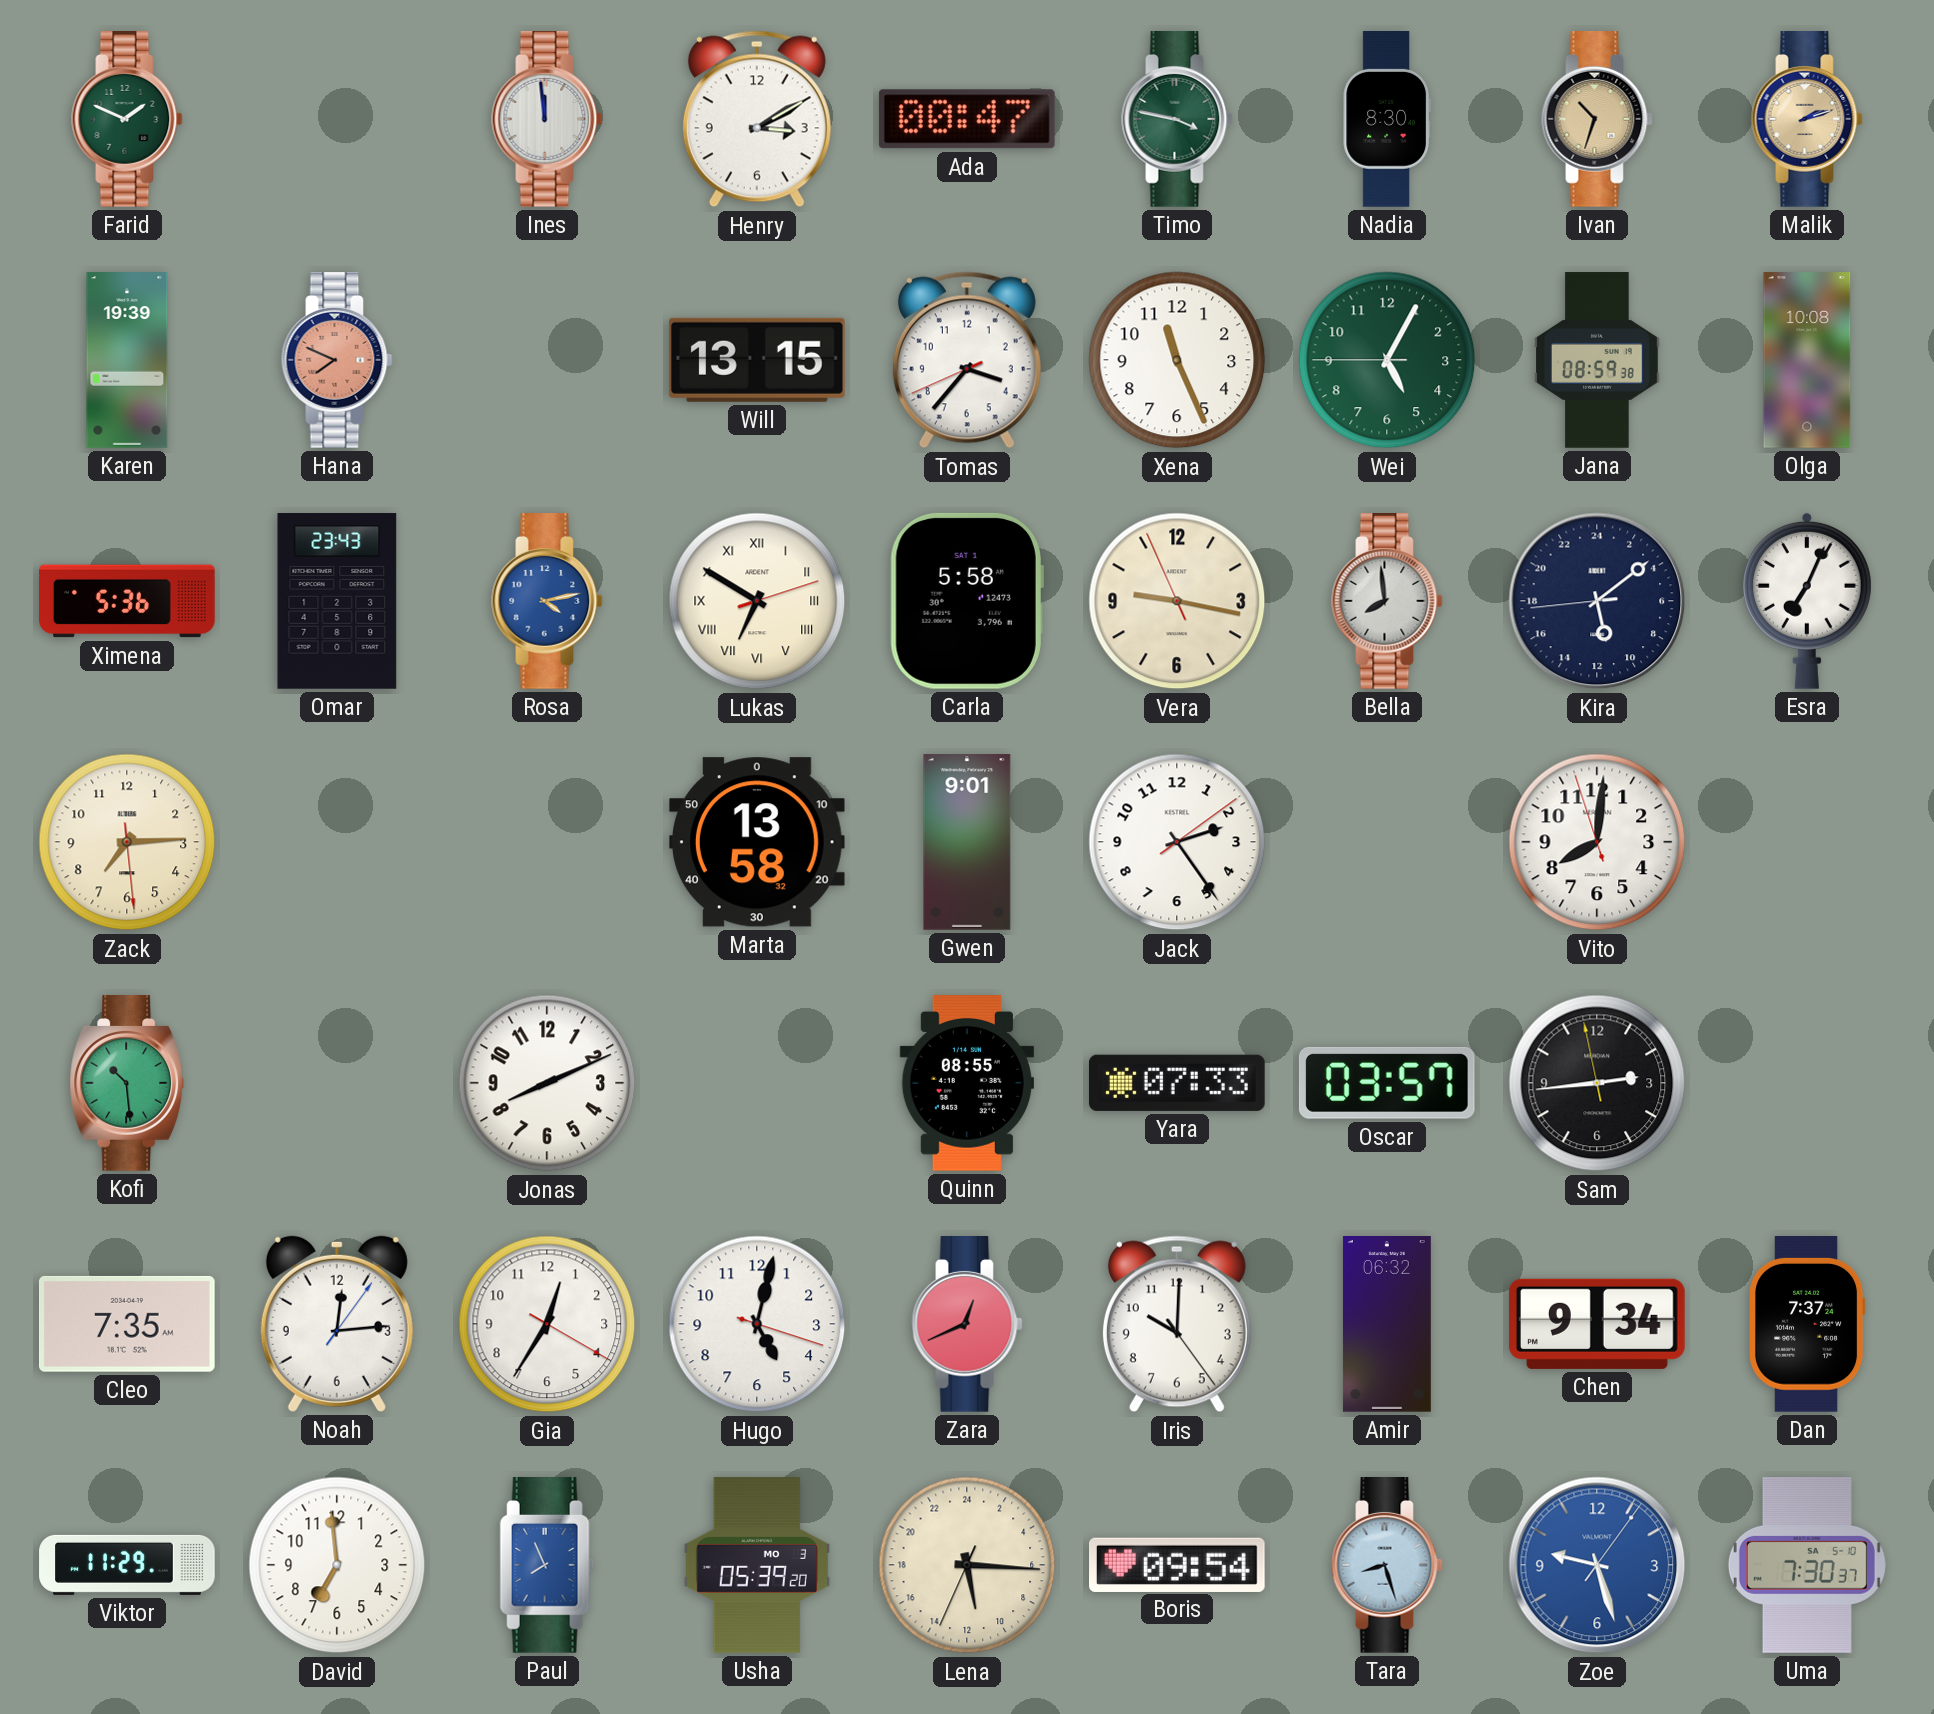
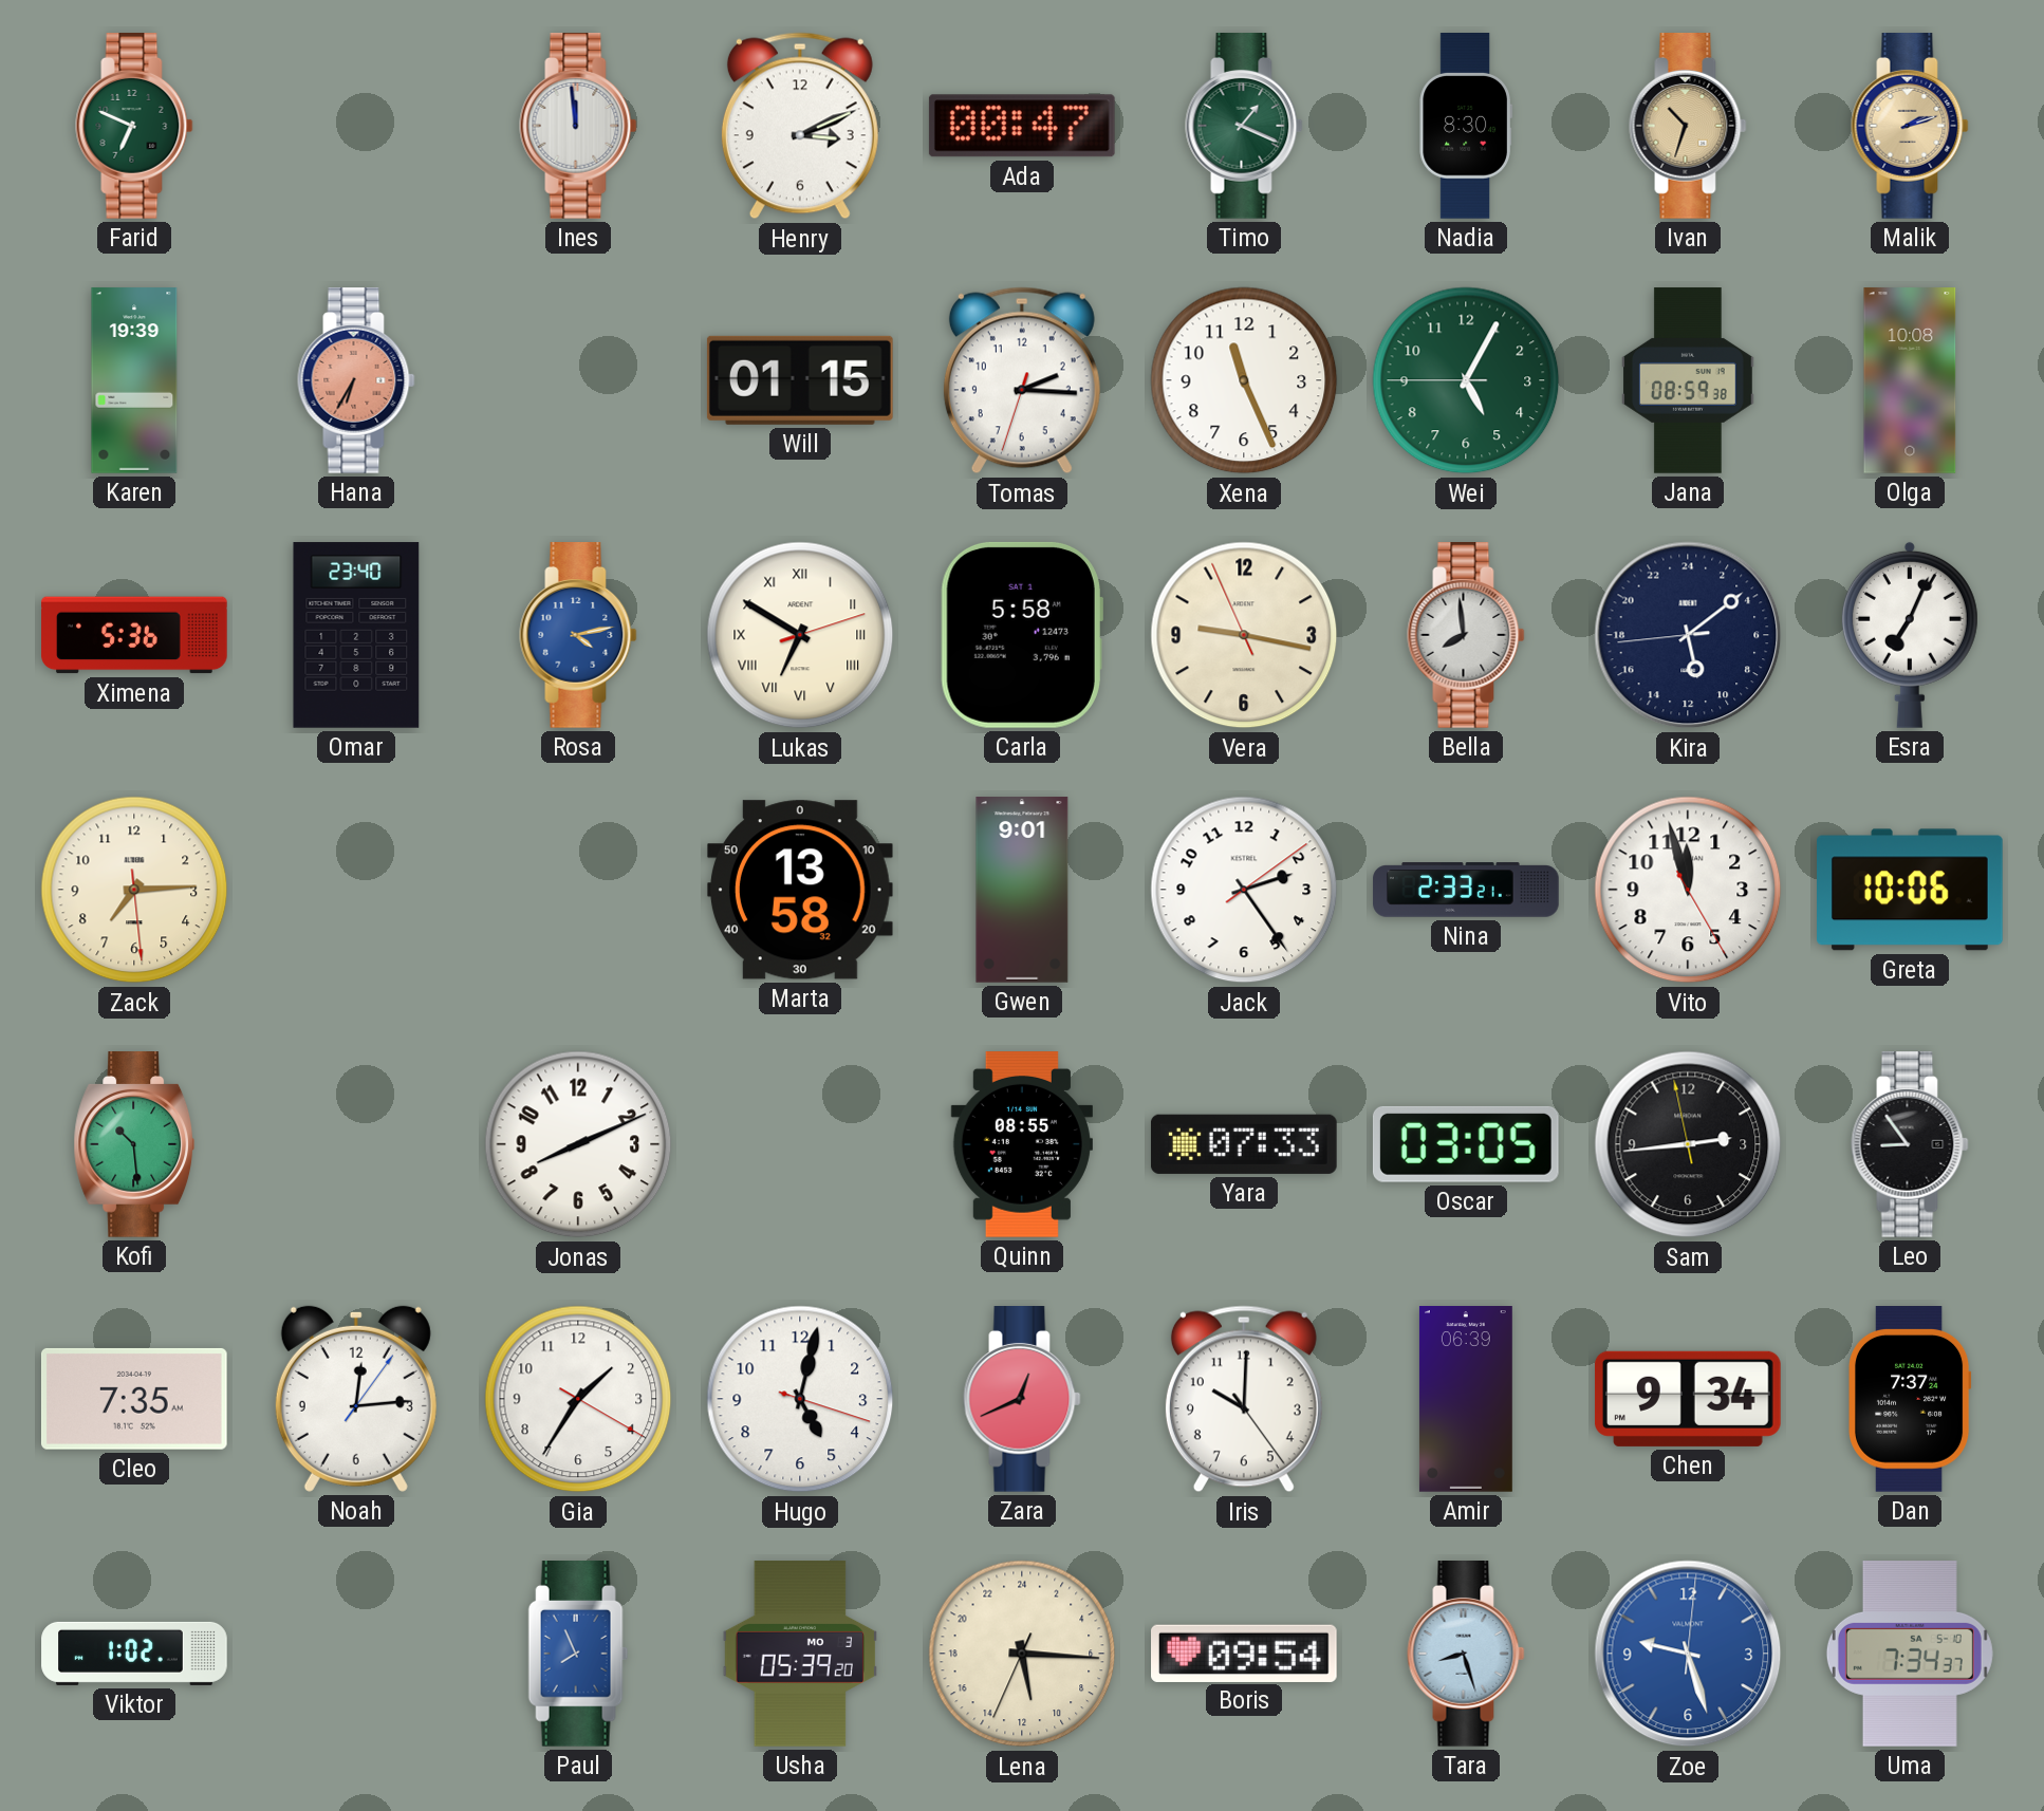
Farid: 1:49 -> 6:49
Henry: 3:10 -> 3:11
Timo: 3:47 -> 1:19
Hana: 7:49 -> 6:35
Will: 13:15 -> 01:15
Tomas: 3:36 -> 2:15
Omar: 23:43 -> 23:40
Nina: none -> 2:33
Vito: 8:00 -> 11:57
Greta: none -> 10:06
Oscar: 03:57 -> 03:05
Leo: none -> 8:54
Gia: 12:35 -> 1:35
Amir: 06:32 -> 06:39
Viktor: 11:29 -> 1:02
David: 6:59 -> none
Zoe: 9:27:06 -> 9:27:01
Uma: 7:30 -> 7:34
